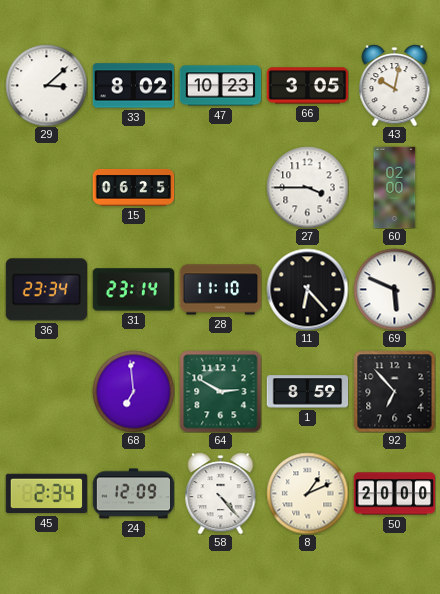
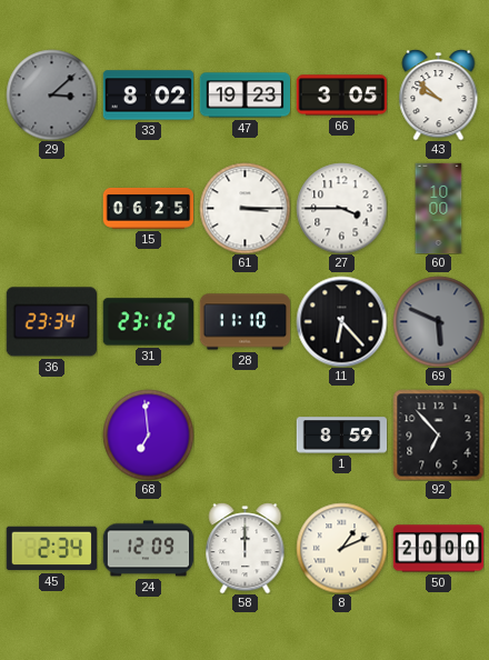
29 dial: white -> grey
47: 10:23 -> 19:23
43: 10:02 -> 9:52
61: none -> 3:15
60: 02:00 -> 10:00
31: 23:14 -> 23:12
69 dial: white -> grey
64: 2:50 -> none
58: 4:23 -> 12:00
